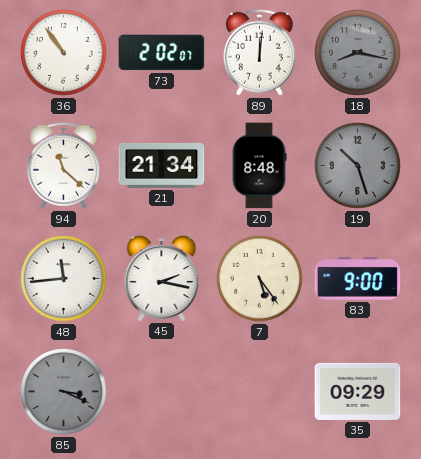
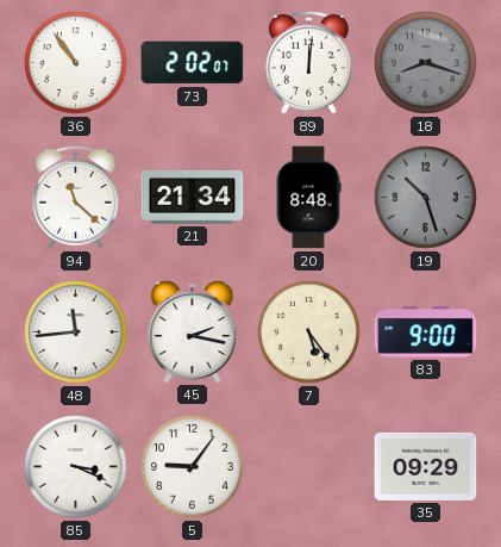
18: 8:17 -> 8:18
85 dial: grey -> white
5: none -> 9:06
